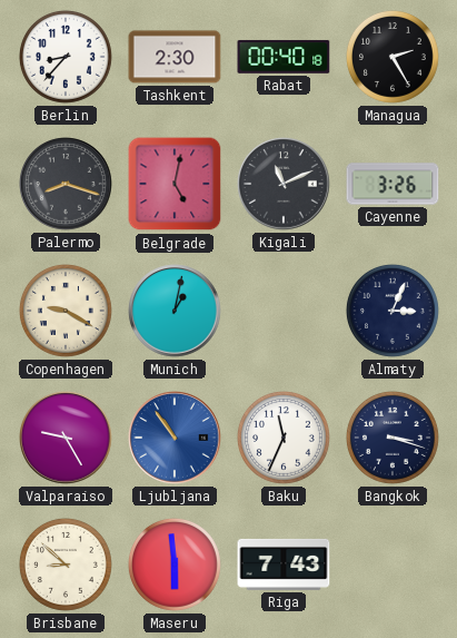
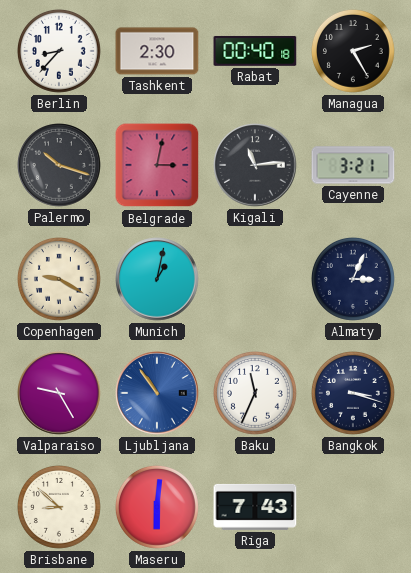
Palermo: 8:18 -> 10:18
Belgrade: 5:02 -> 3:02
Kigali: 11:11 -> 11:14
Cayenne: 3:26 -> 3:21
Maseru: 5:59 -> 6:01
